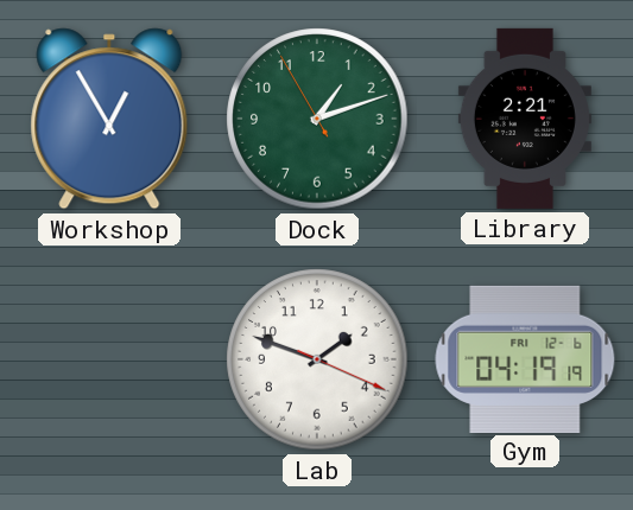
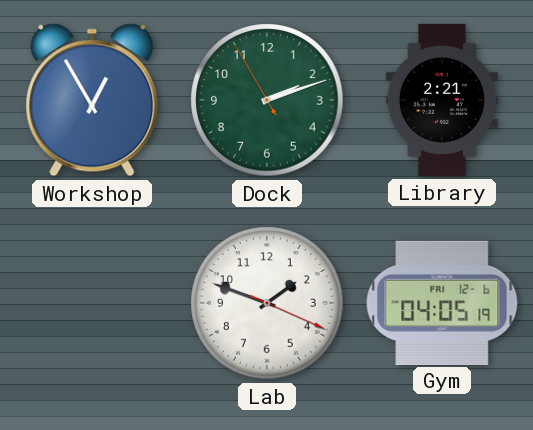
Dock: 1:11 -> 2:11
Gym: 04:19 -> 04:05
